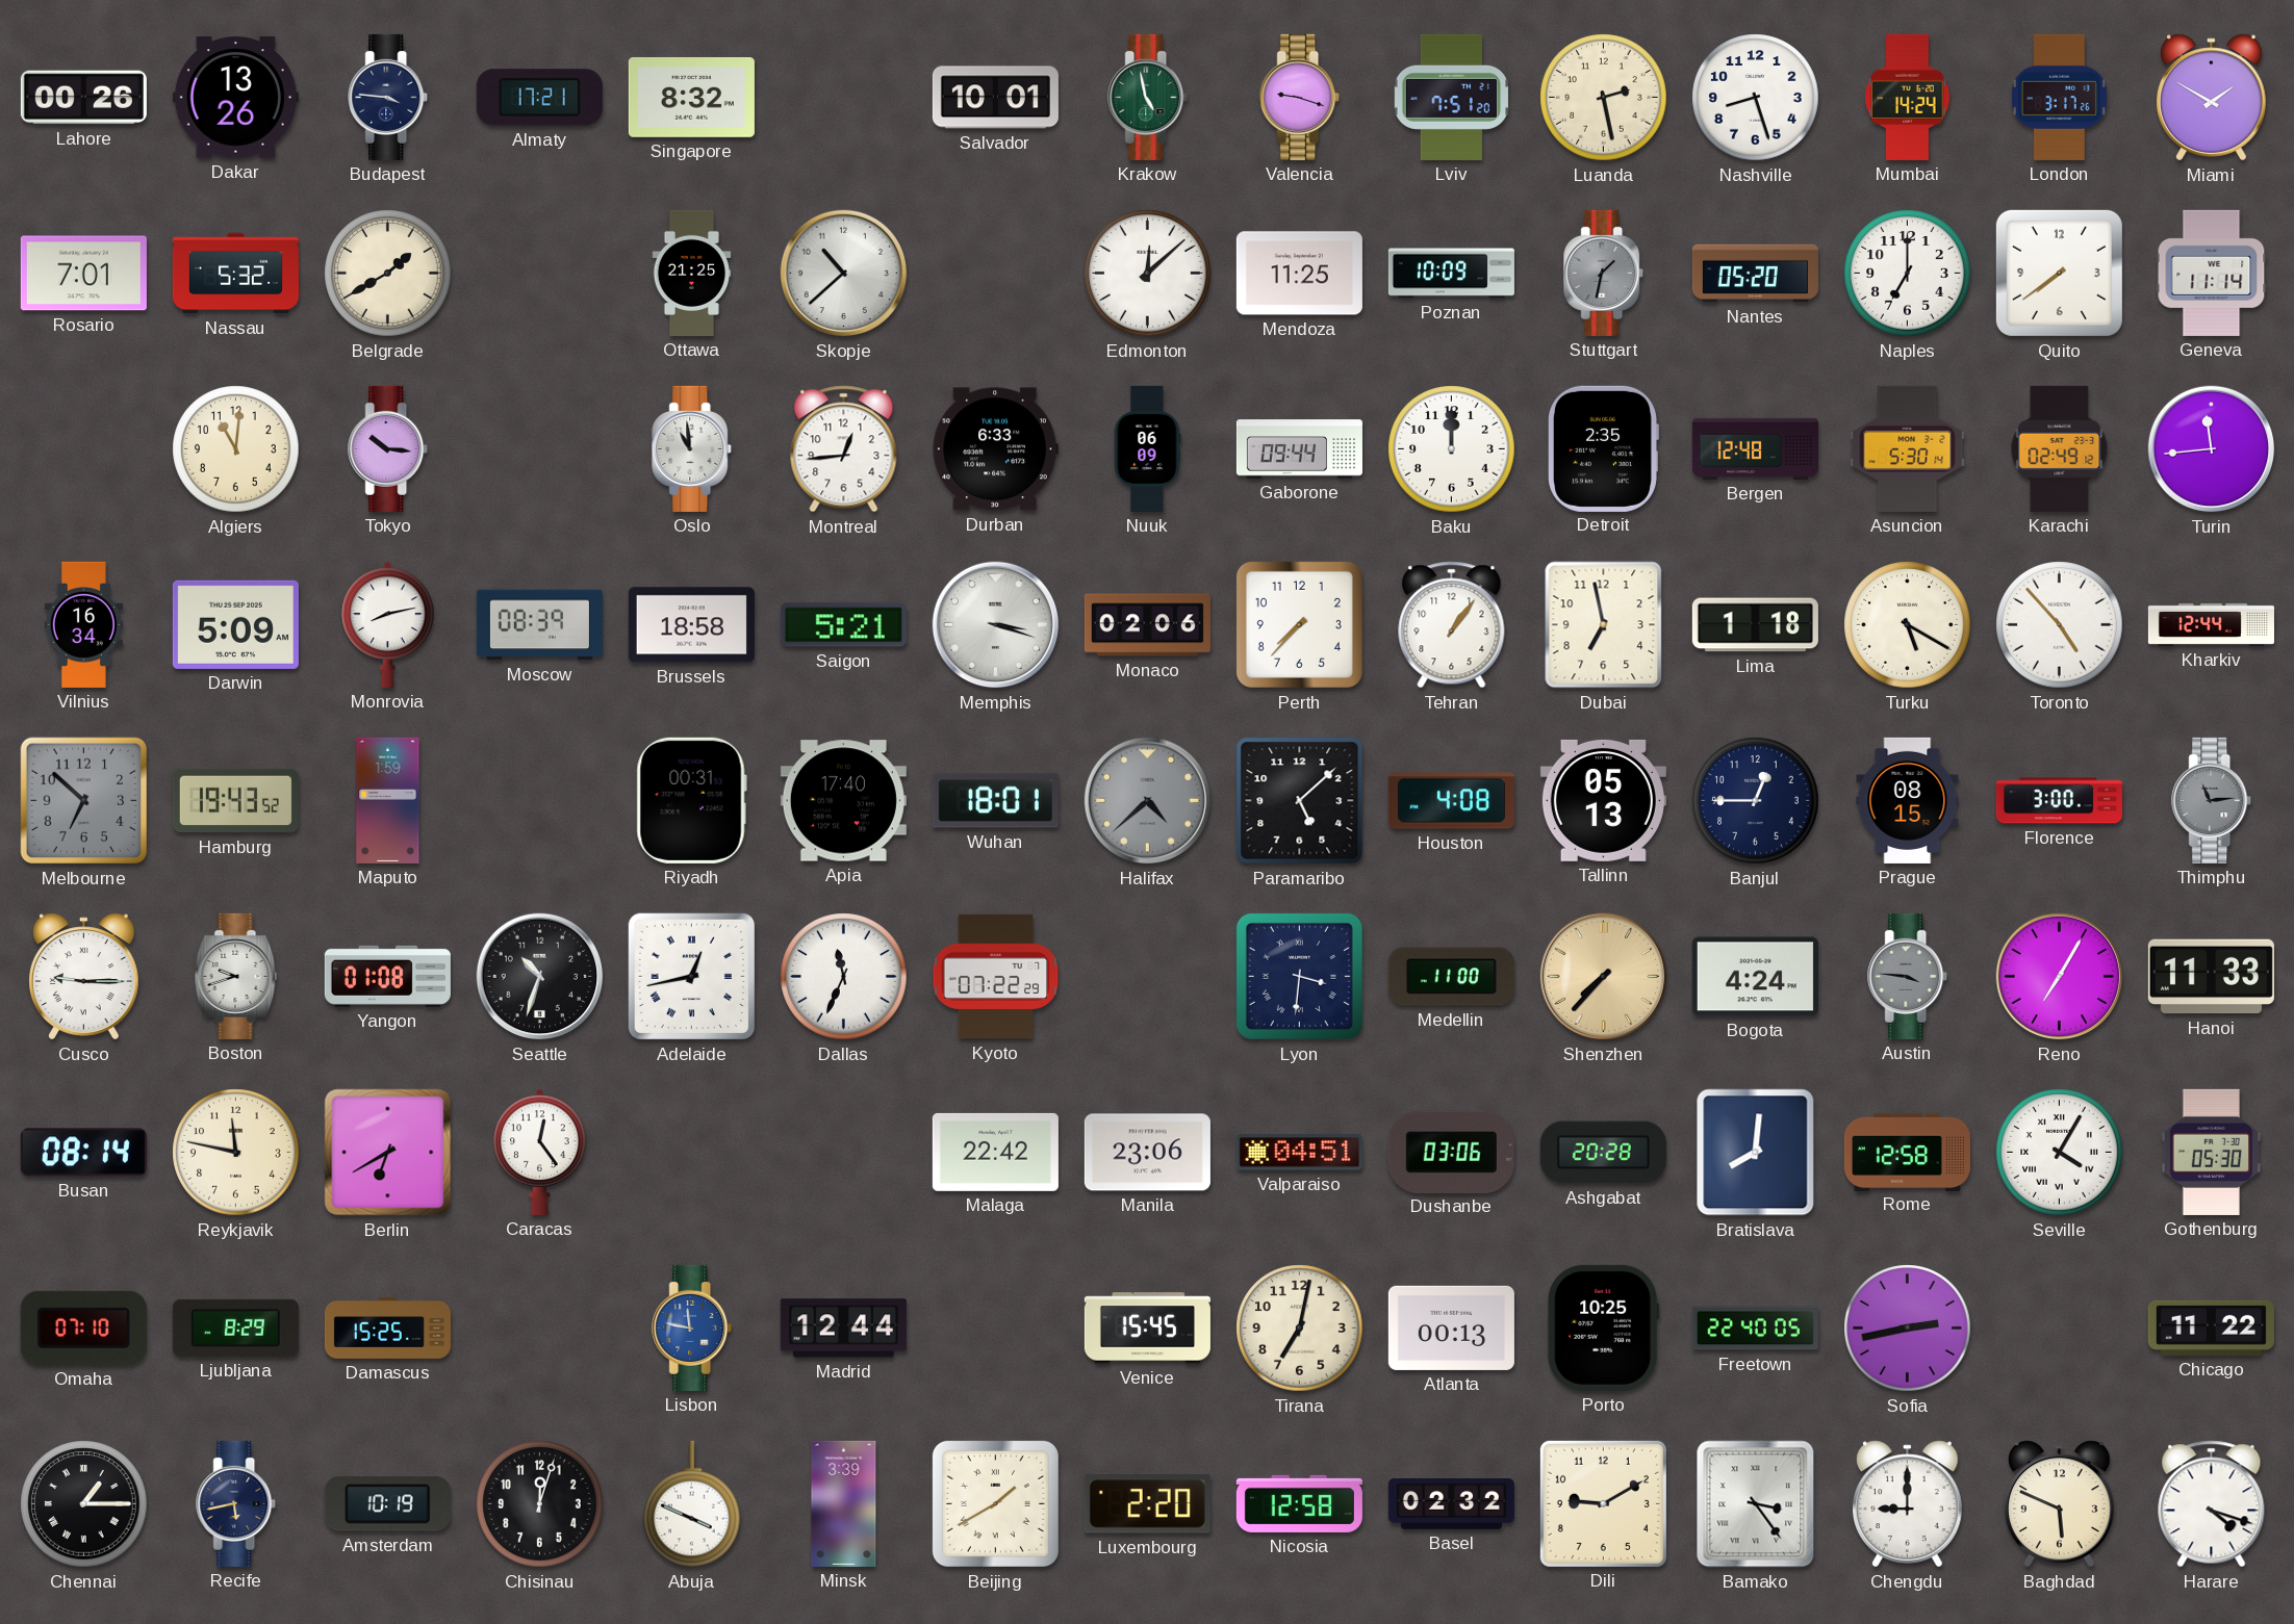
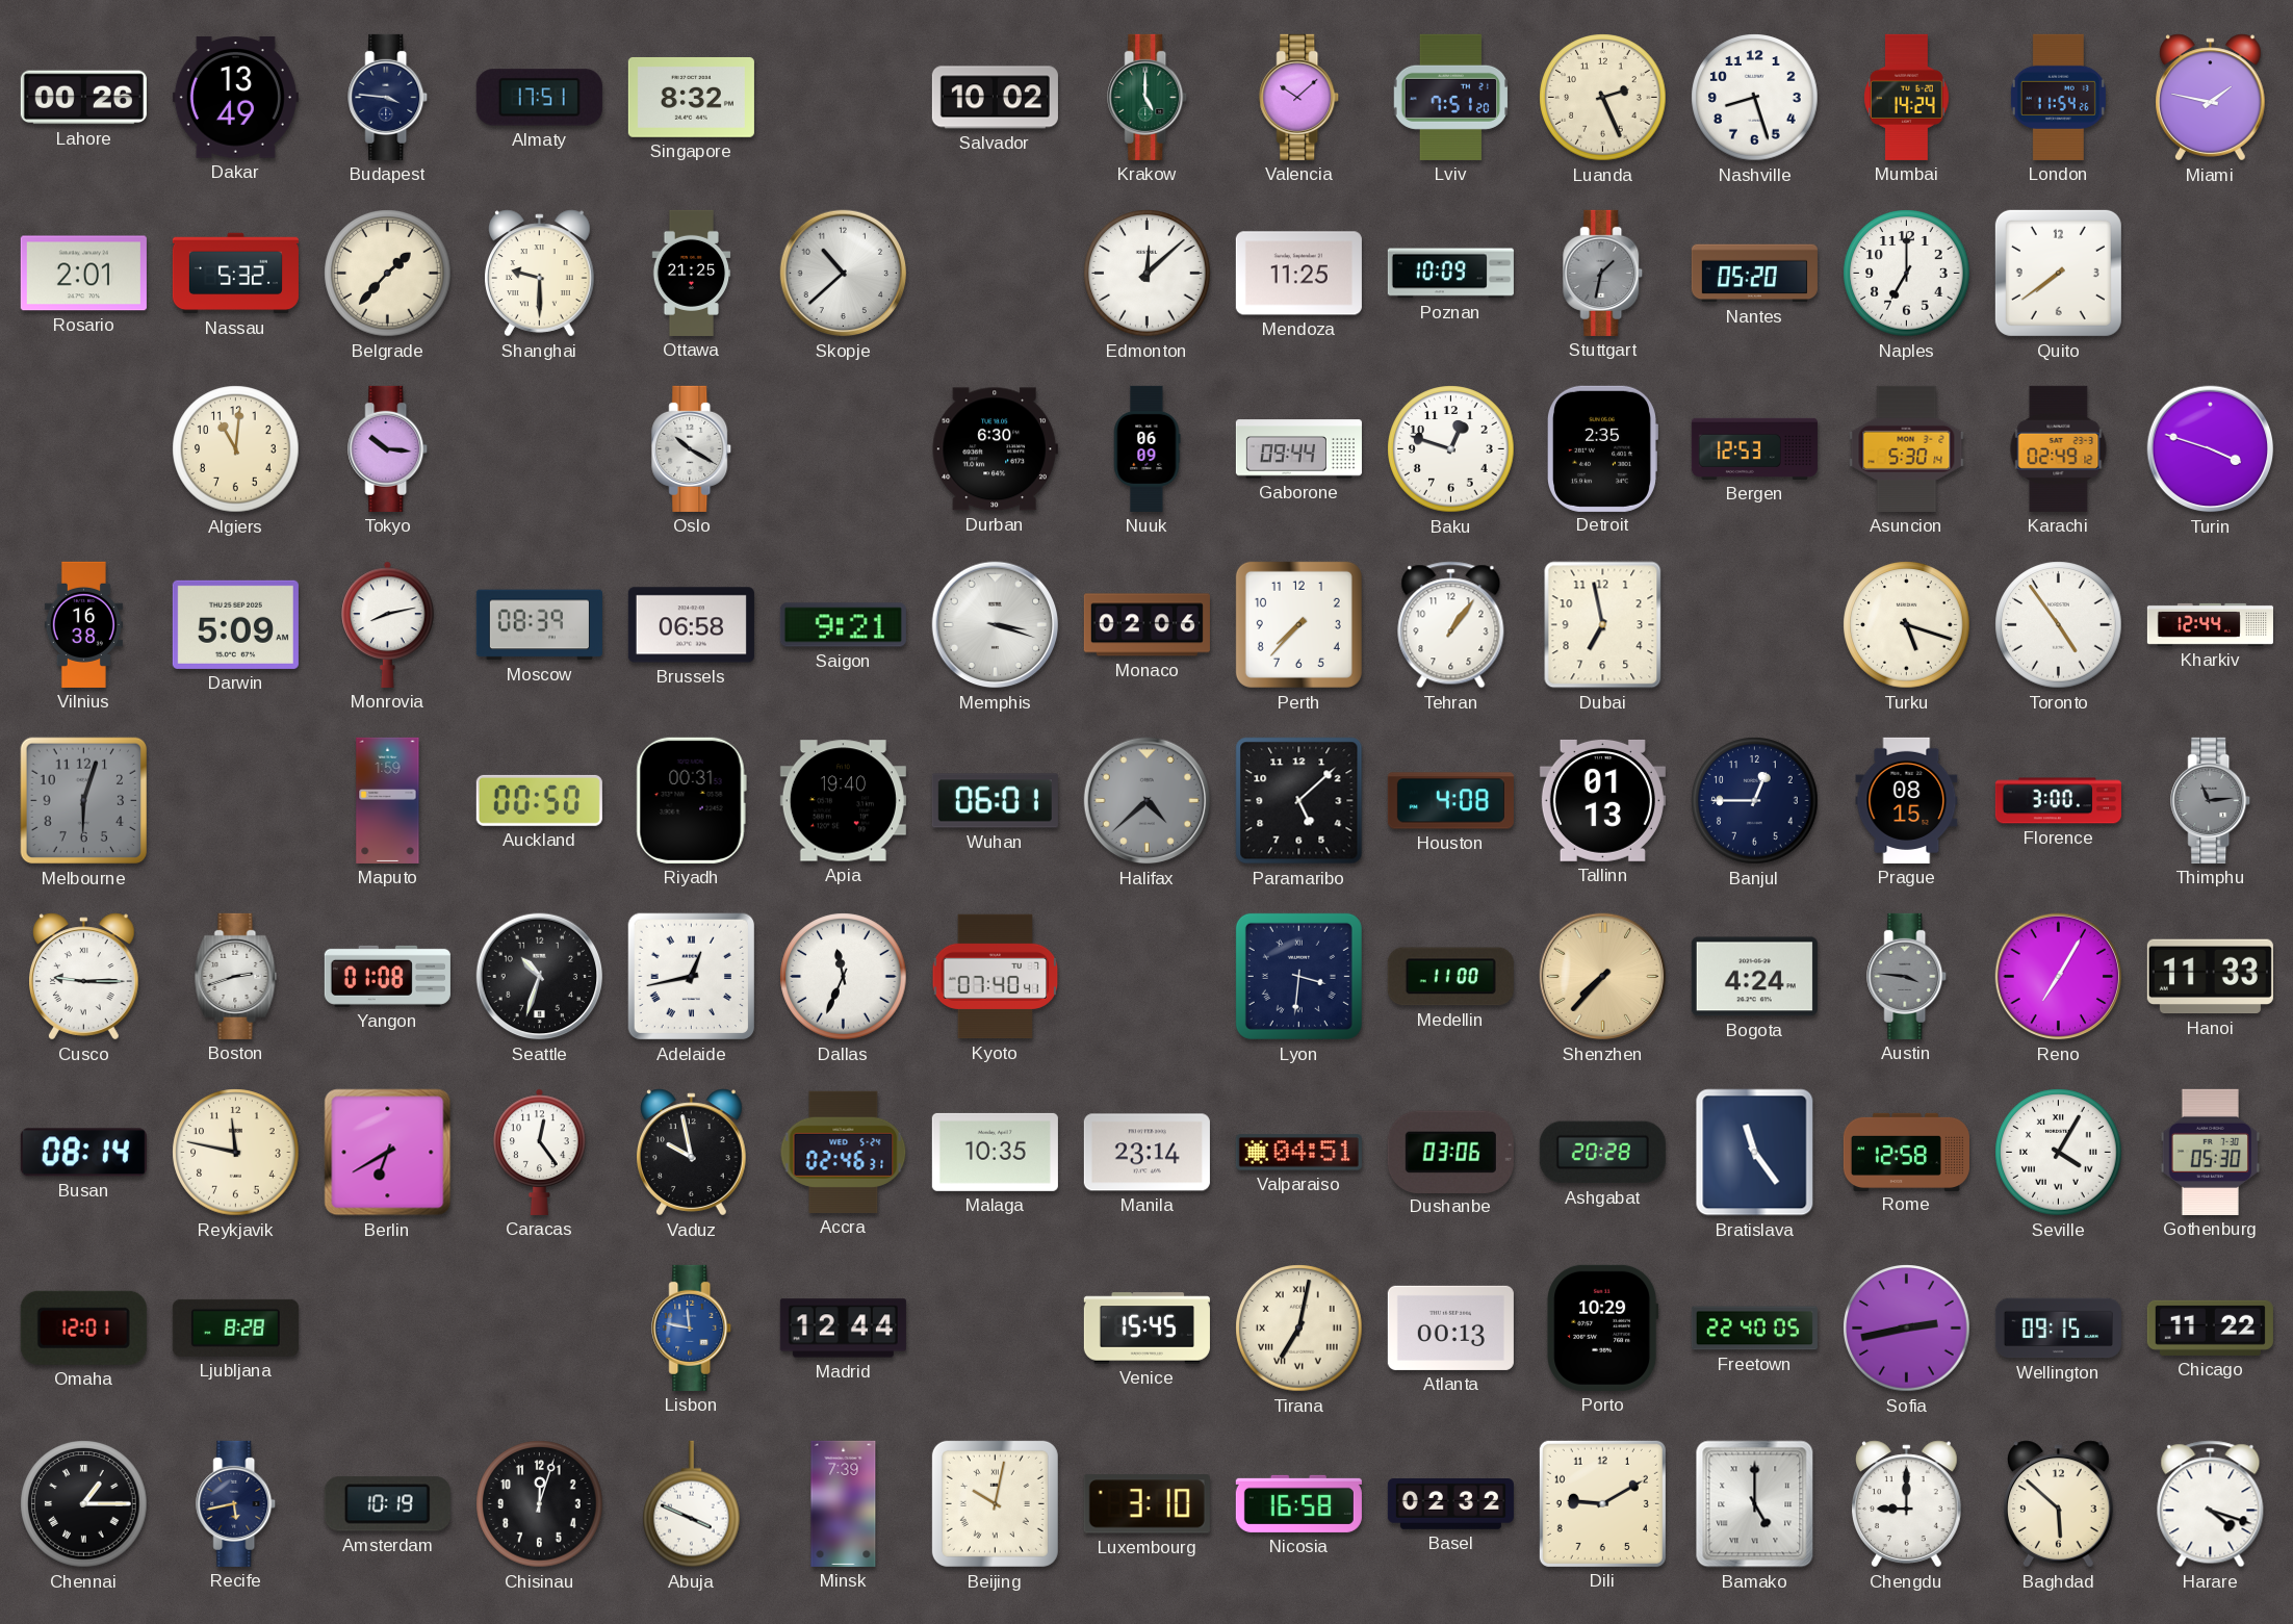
Dakar: 13:26 -> 13:49
Almaty: 17:21 -> 17:51
Salvador: 10:01 -> 10:02
Krakow: 4:58 -> 5:00
Valencia: 9:18 -> 10:08
Luanda: 2:28 -> 2:26
London: 3:17 -> 11:54
Miami: 1:50 -> 1:47
Rosario: 7:01 -> 2:01
Belgrade: 1:40 -> 1:37
Shanghai: none -> 9:30
Geneva: 11:14 -> none
Oslo: 10:59 -> 10:20
Montreal: 12:44 -> none
Durban: 6:33 -> 6:30
Baku: 12:00 -> 12:48
Bergen: 12:48 -> 12:53
Turin: 11:44 -> 3:48
Vilnius: 16:34 -> 16:38
Brussels: 18:58 -> 06:58
Saigon: 5:21 -> 9:21
Lima: 1:18 -> none
Turku: 5:20 -> 5:18
Toronto: 4:53 -> 4:54
Melbourne: 6:52 -> 6:03
Hamburg: 19:43 -> none
Auckland: none -> 00:50
Apia: 17:40 -> 19:40
Wuhan: 18:01 -> 06:01
Tallinn: 05:13 -> 01:13
Boston: 9:42 -> 2:42
Kyoto: 07:22 -> 07:40
Vaduz: none -> 9:58
Accra: none -> 02:46
Malaga: 22:42 -> 10:35
Manila: 23:06 -> 23:14
Bratislava: 8:01 -> 11:24
Omaha: 07:10 -> 12:01
Ljubljana: 8:29 -> 8:28
Damascus: 15:25 -> none
Tirana numerals: Arabic -> Roman
Porto: 10:25 -> 10:29
Wellington: none -> 09:15
Minsk: 3:39 -> 7:39
Beijing: 1:40 -> 10:02
Luxembourg: 2:20 -> 3:10
Nicosia: 12:58 -> 16:58
Bamako: 3:24 -> 5:00
Baghdad: 5:49 -> 5:52
